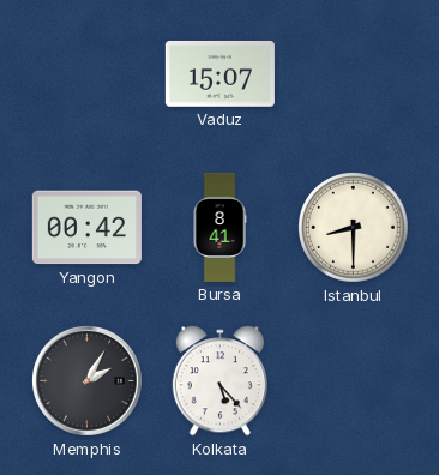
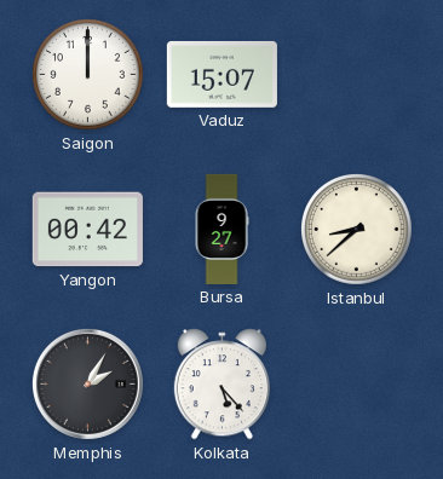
Saigon: none -> 12:00
Bursa: 8:41 -> 9:27
Istanbul: 8:30 -> 8:38
